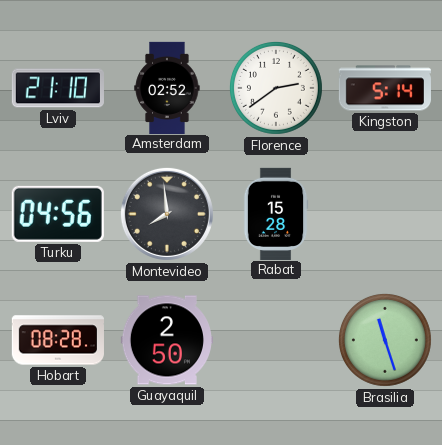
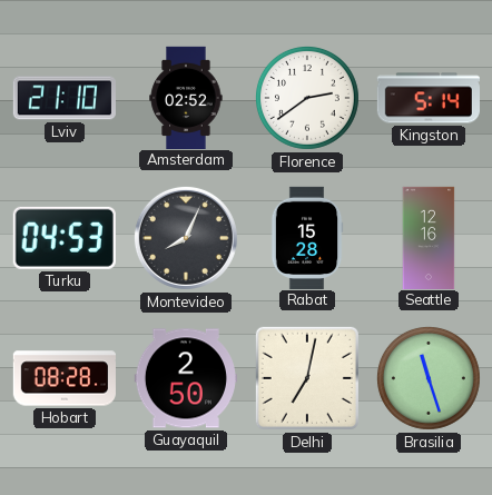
Turku: 04:56 -> 04:53
Montevideo: 7:59 -> 8:04
Seattle: none -> 12:16
Delhi: none -> 7:02
